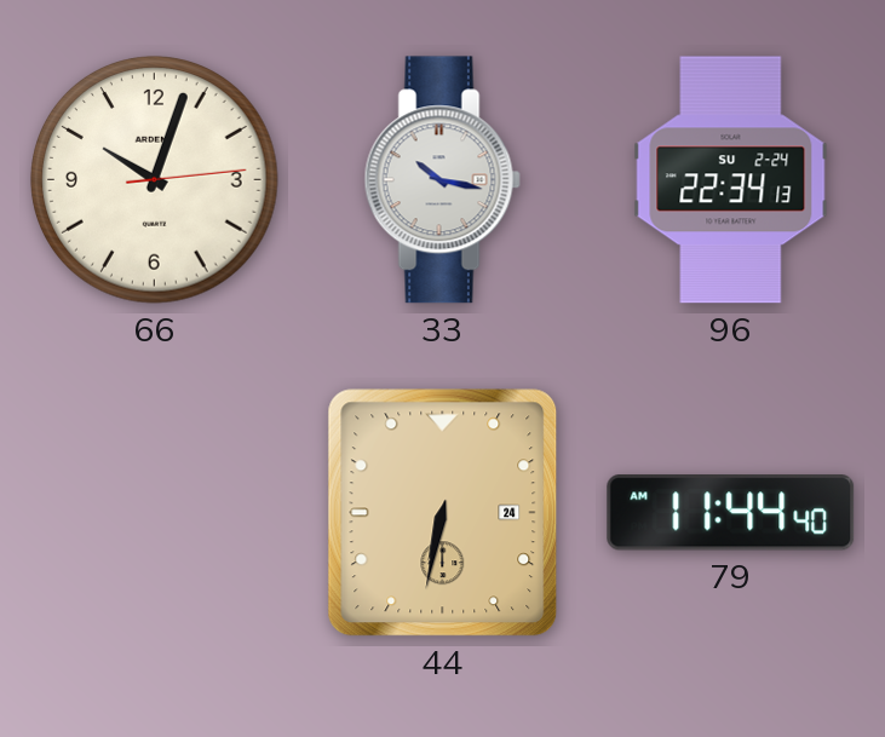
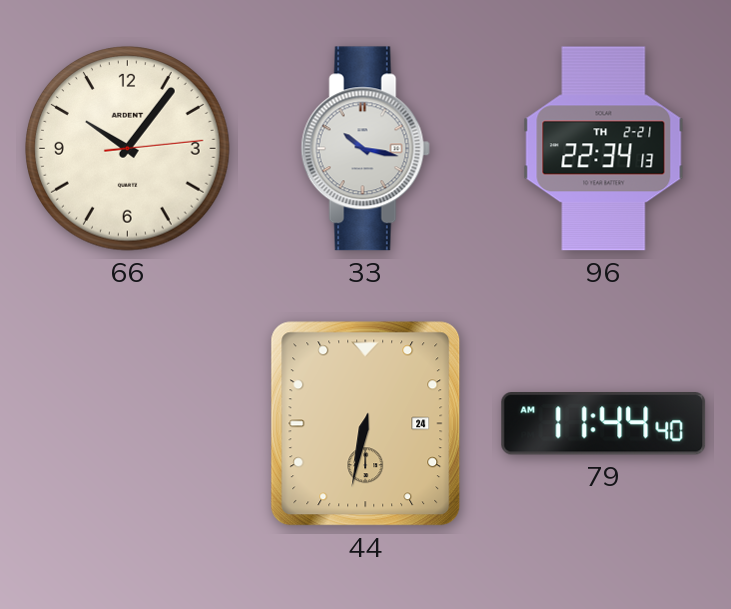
66: 10:03 -> 10:06
96 date: SU 2-24 -> TH 2-21
